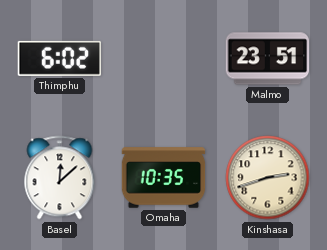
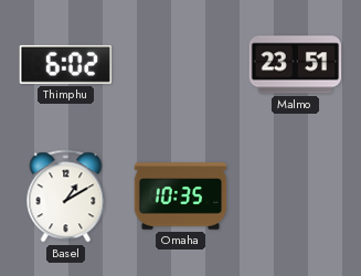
Basel: 12:08 -> 1:10
Kinshasa: 2:42 -> none
